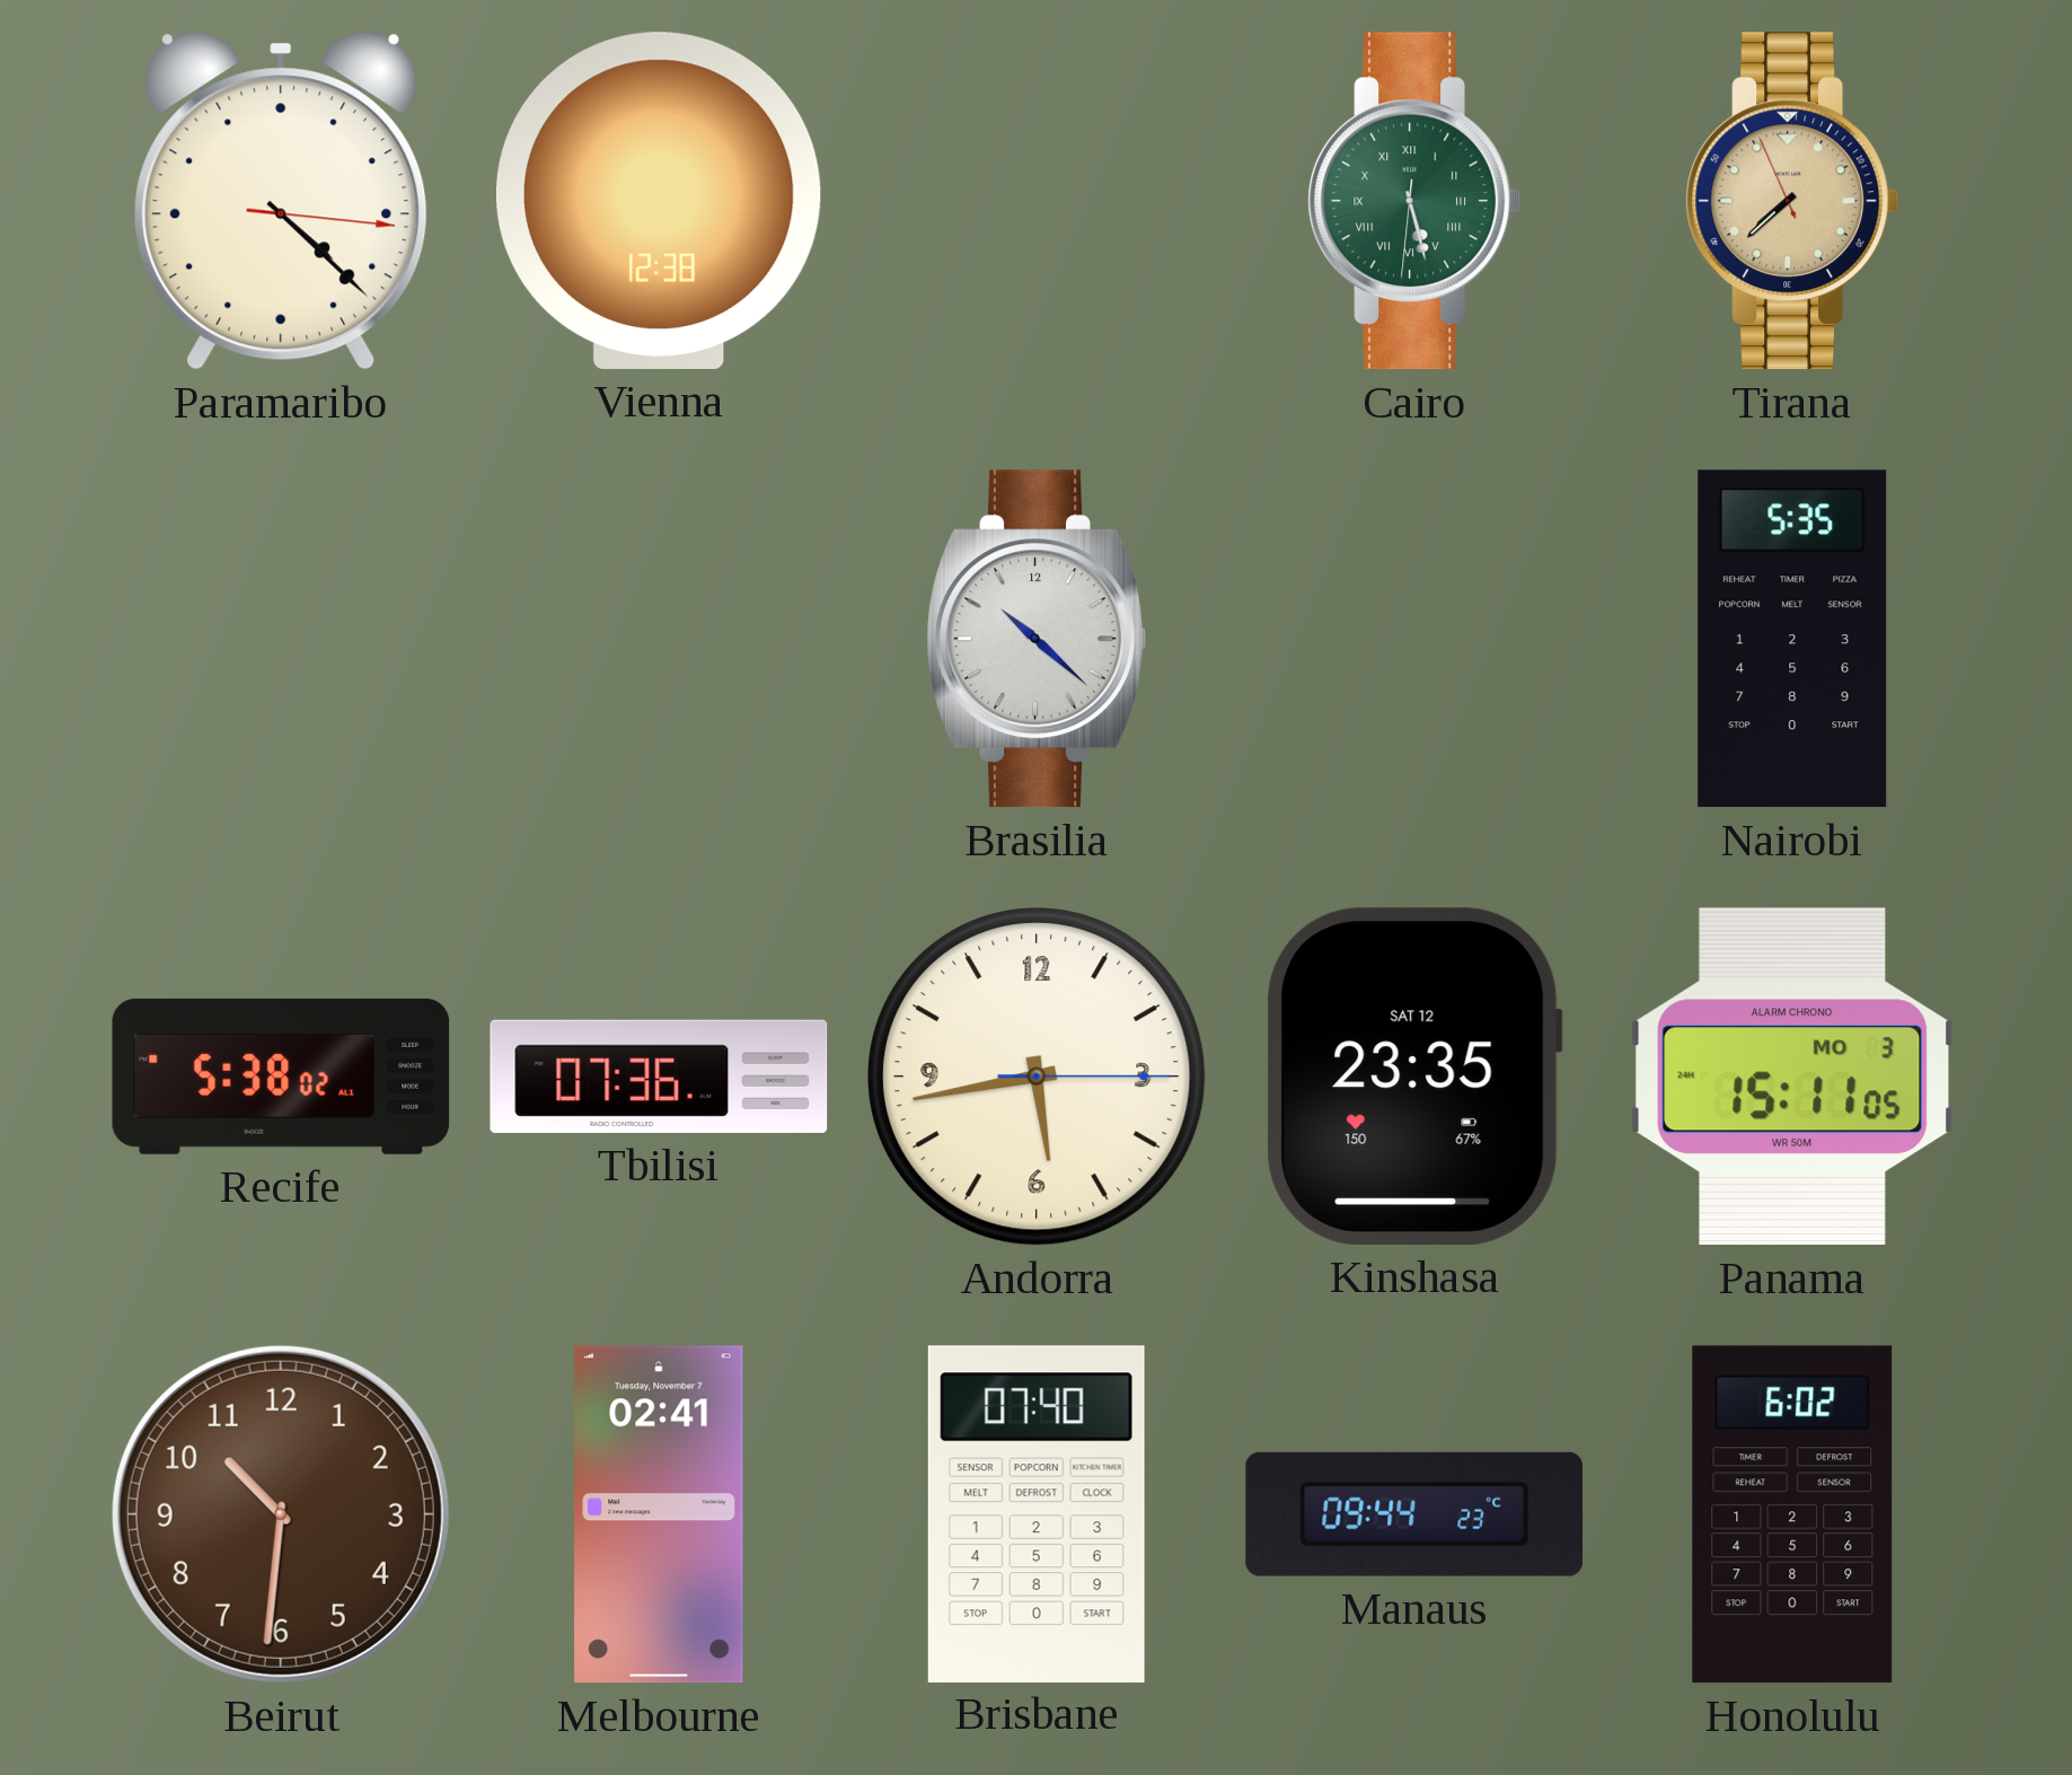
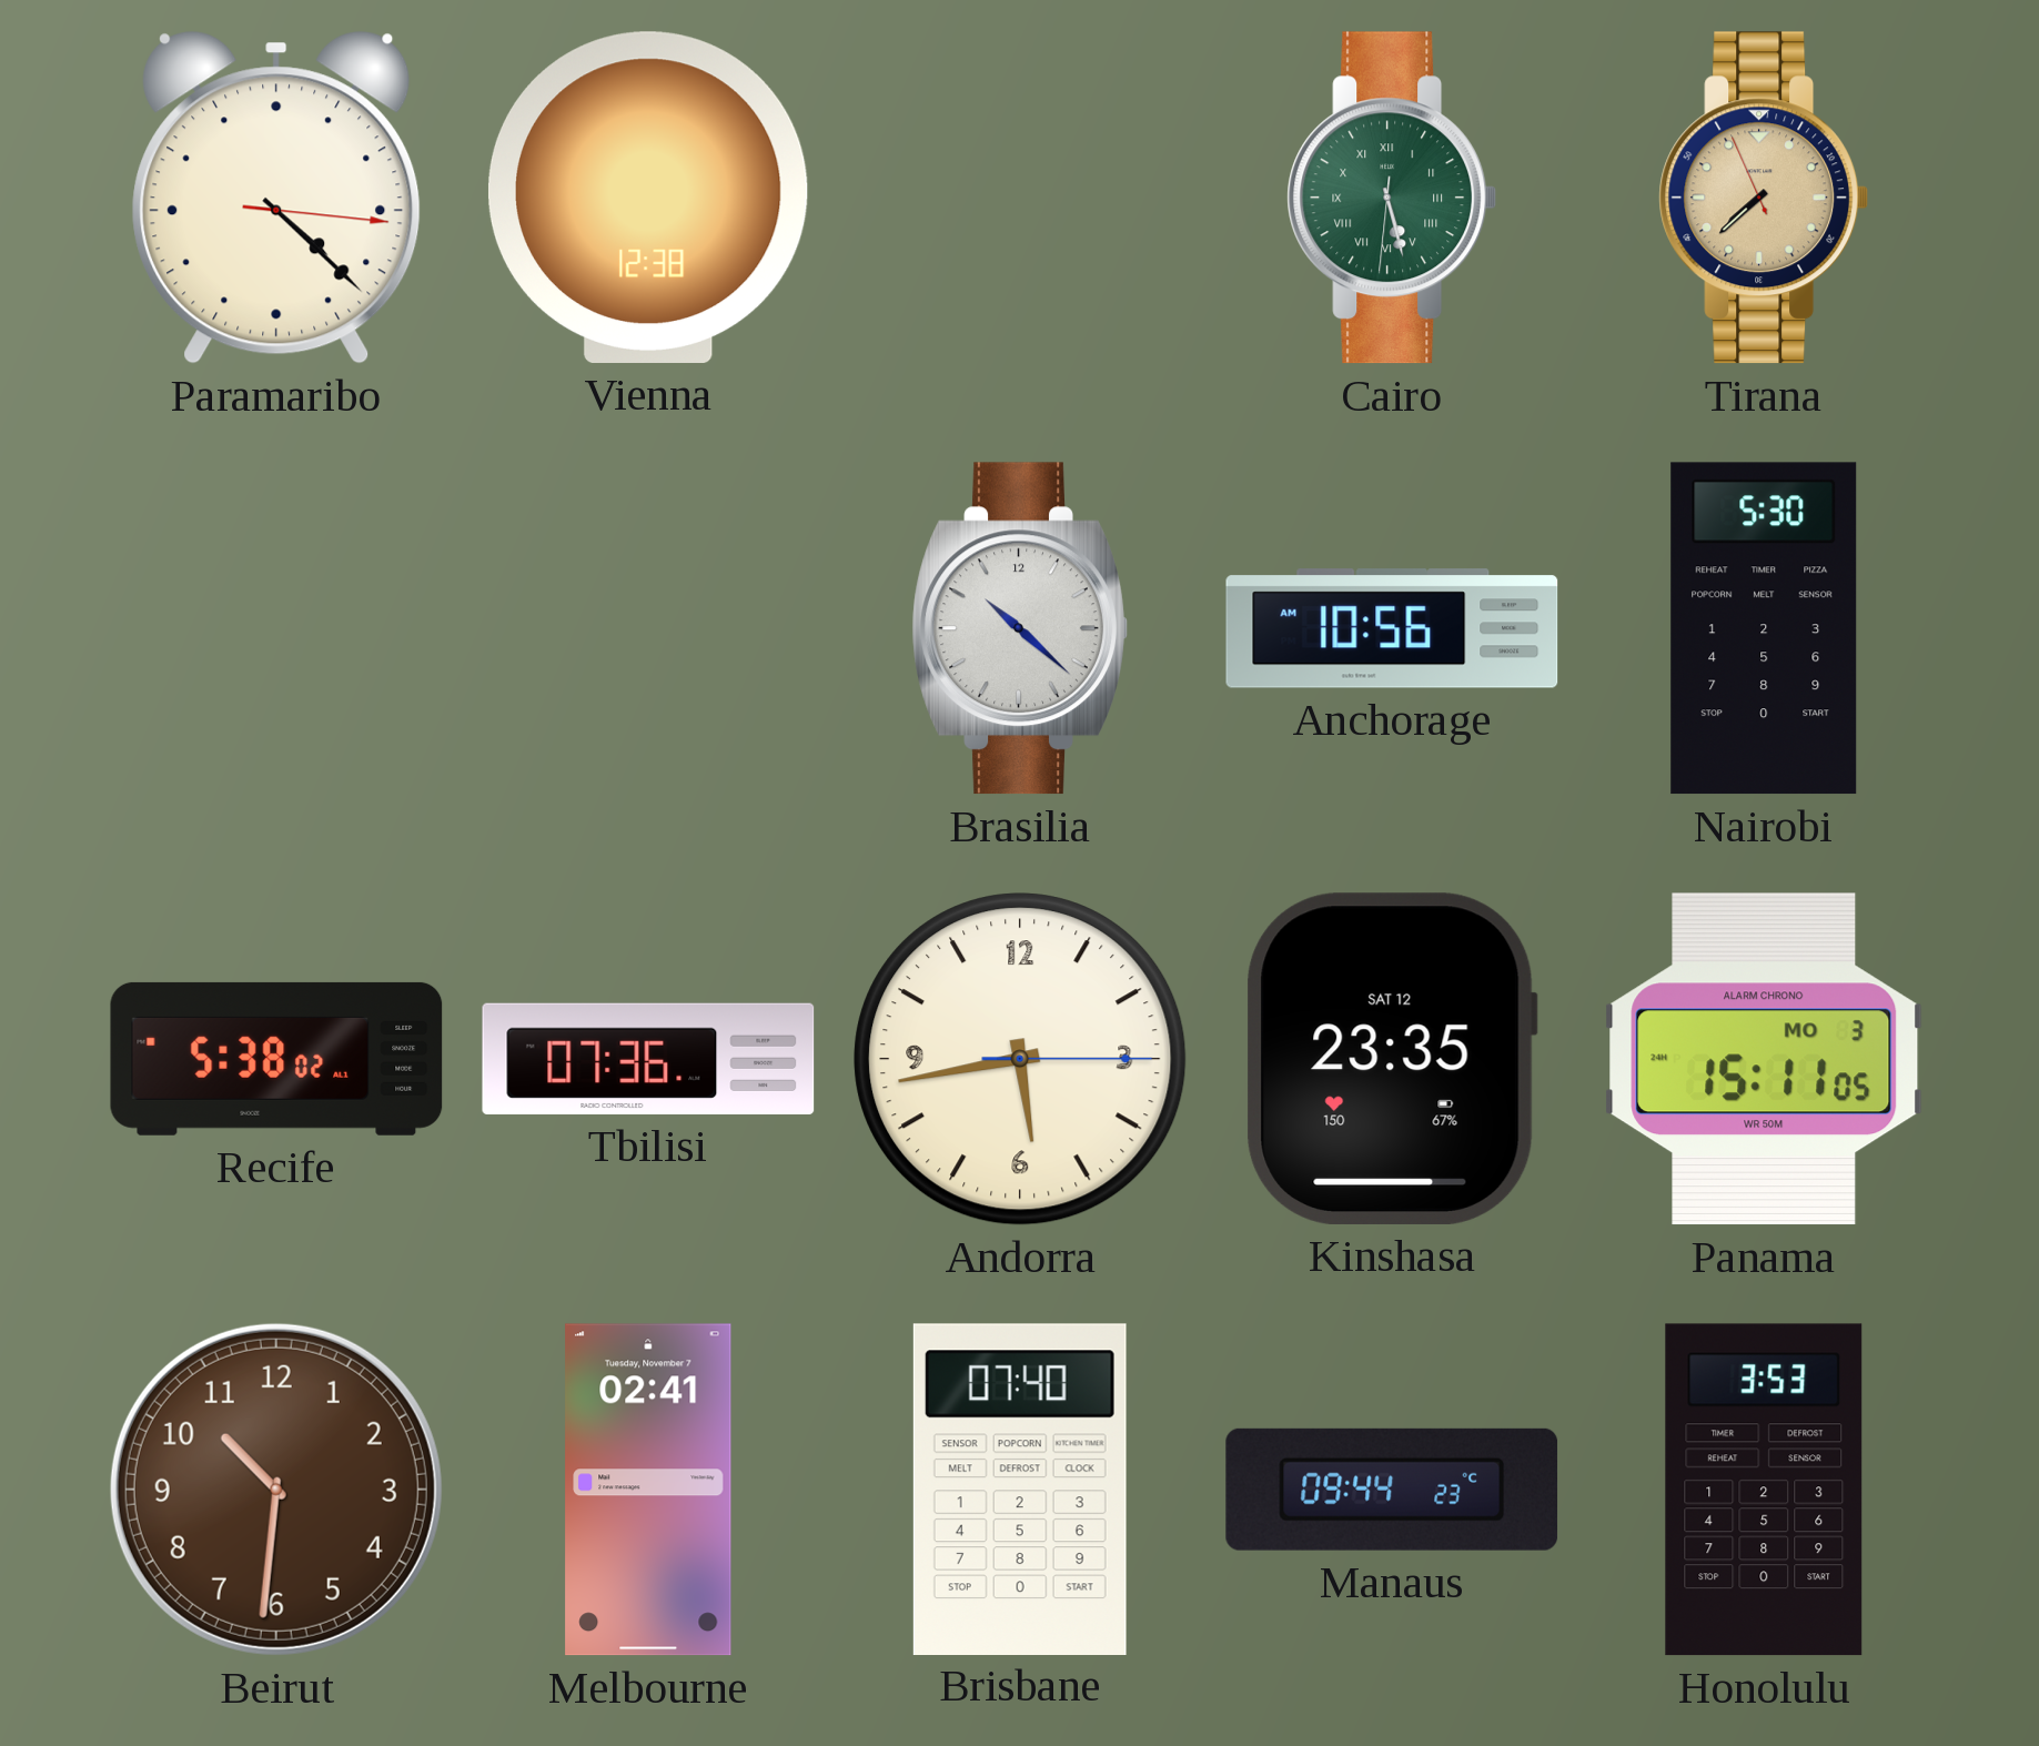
Anchorage: none -> 10:56
Nairobi: 5:35 -> 5:30
Honolulu: 6:02 -> 3:53
